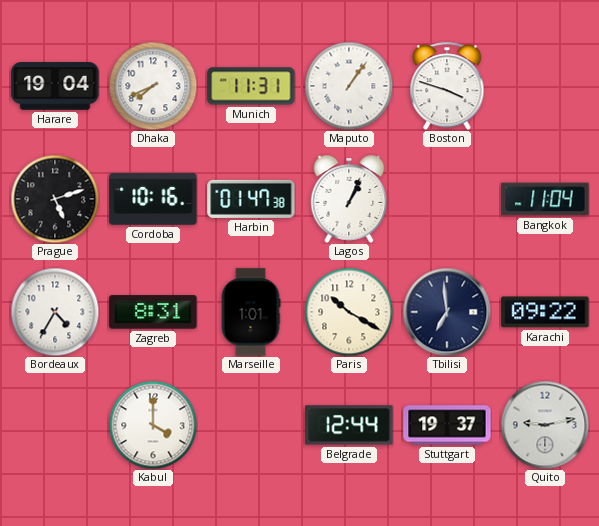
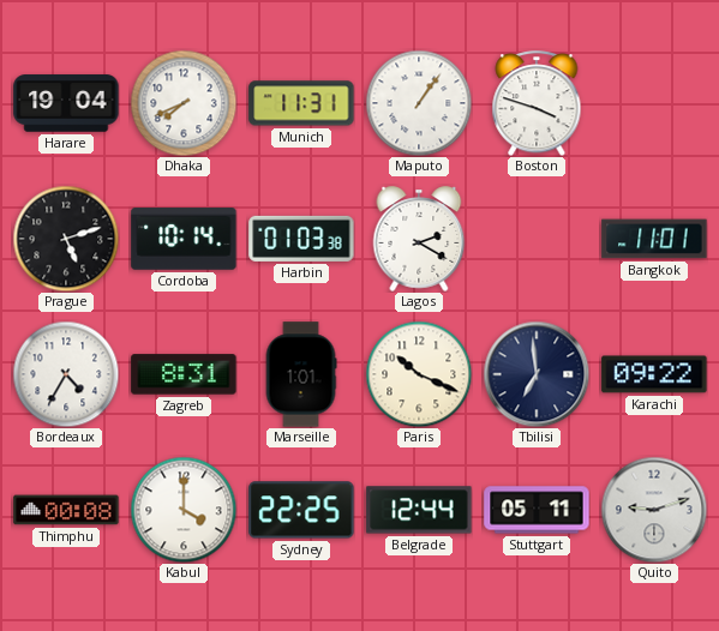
Cordoba: 10:16 -> 10:14
Harbin: 01:47 -> 01:03
Lagos: 1:04 -> 2:20
Bangkok: 11:04 -> 11:01
Paris: 10:20 -> 10:19
Thimphu: none -> 00:08
Sydney: none -> 22:25
Stuttgart: 19:37 -> 05:11
Quito: 9:13 -> 9:12
